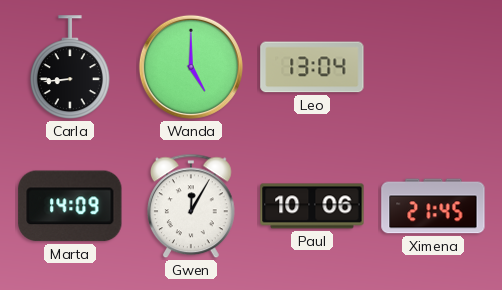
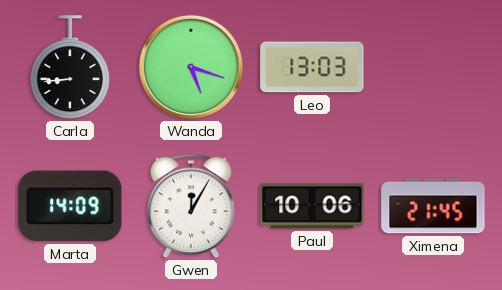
Wanda: 5:00 -> 5:18
Leo: 13:04 -> 13:03
